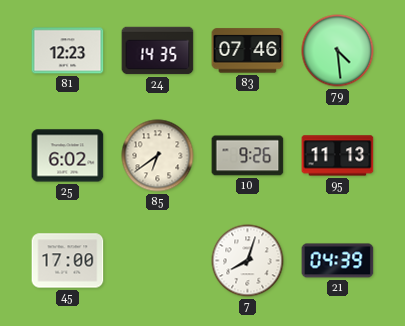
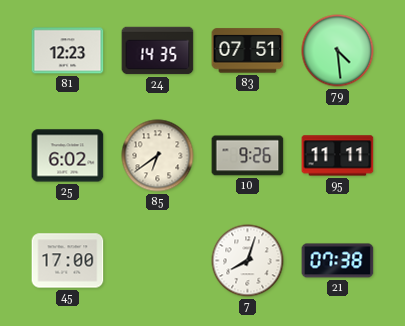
83: 07:46 -> 07:51
95: 11:13 -> 11:11
21: 04:39 -> 07:38
